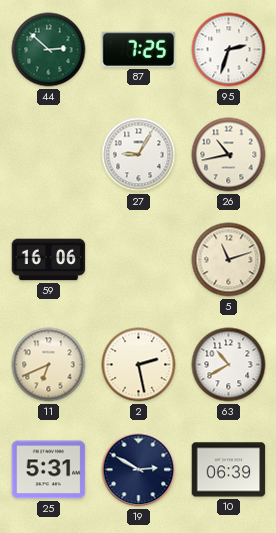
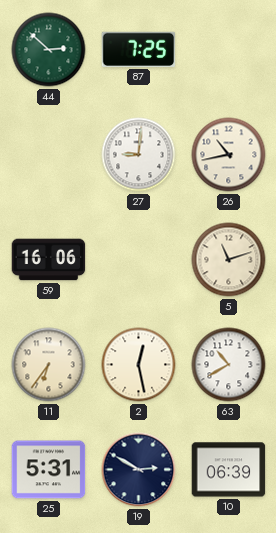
95: 2:33 -> none
27: 9:05 -> 9:01
11: 6:41 -> 6:36
2: 2:28 -> 12:28
